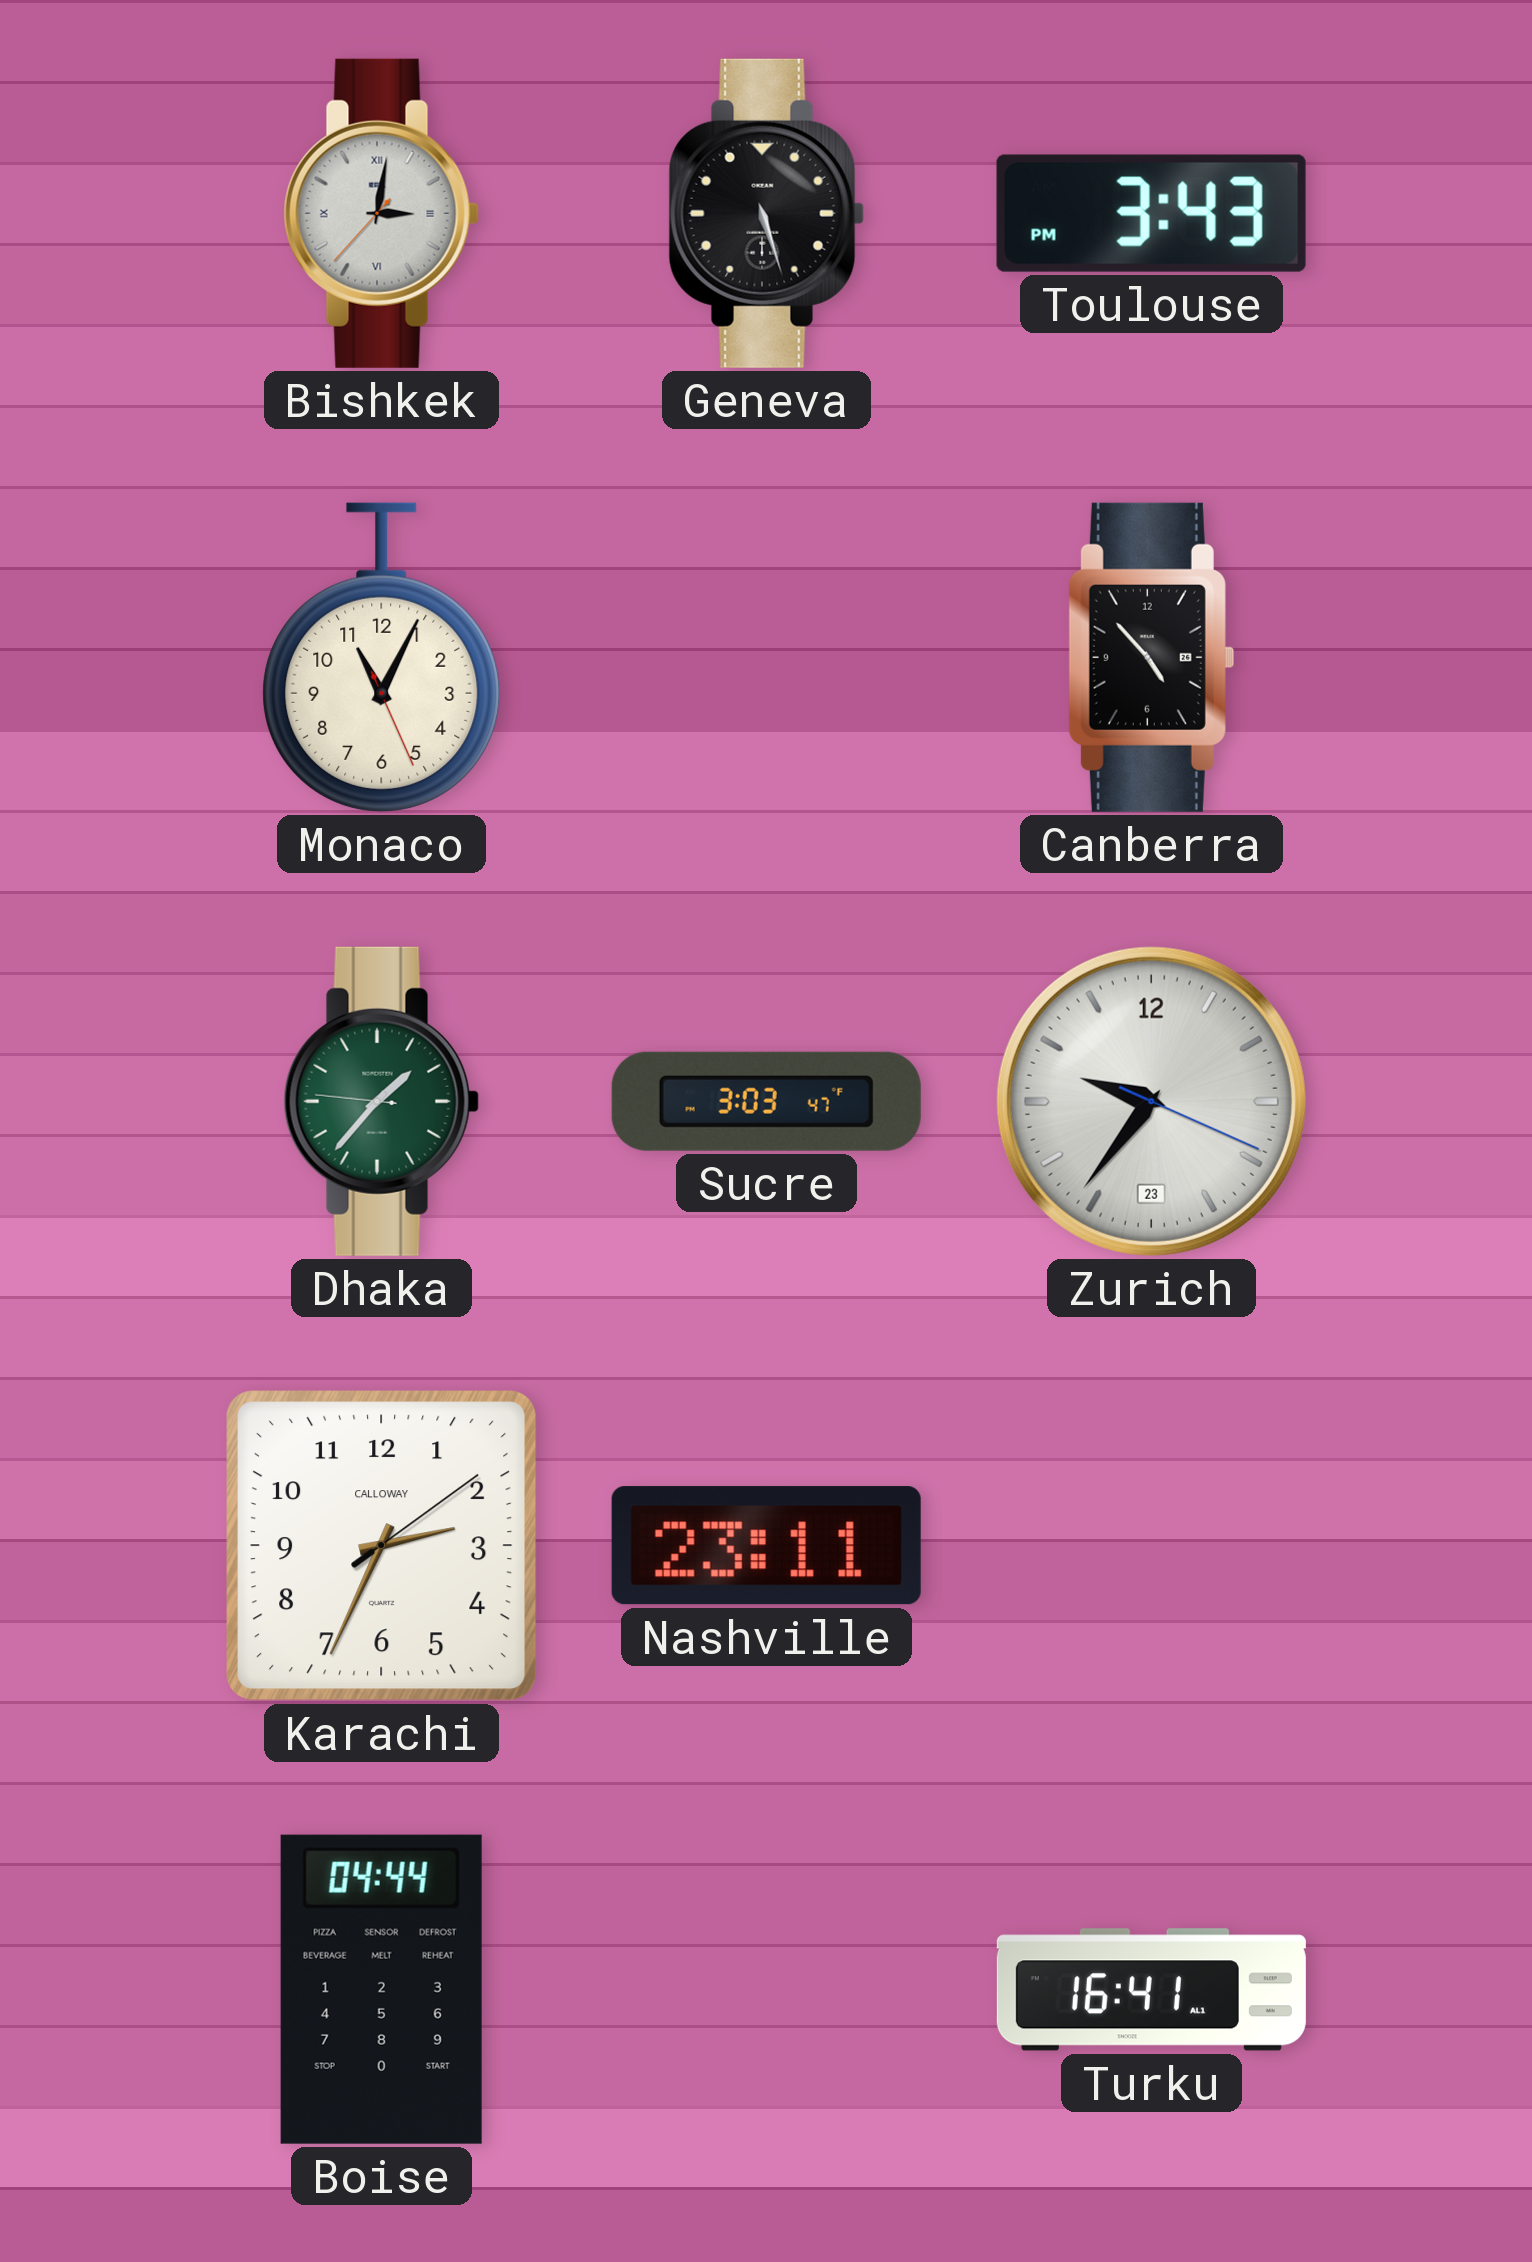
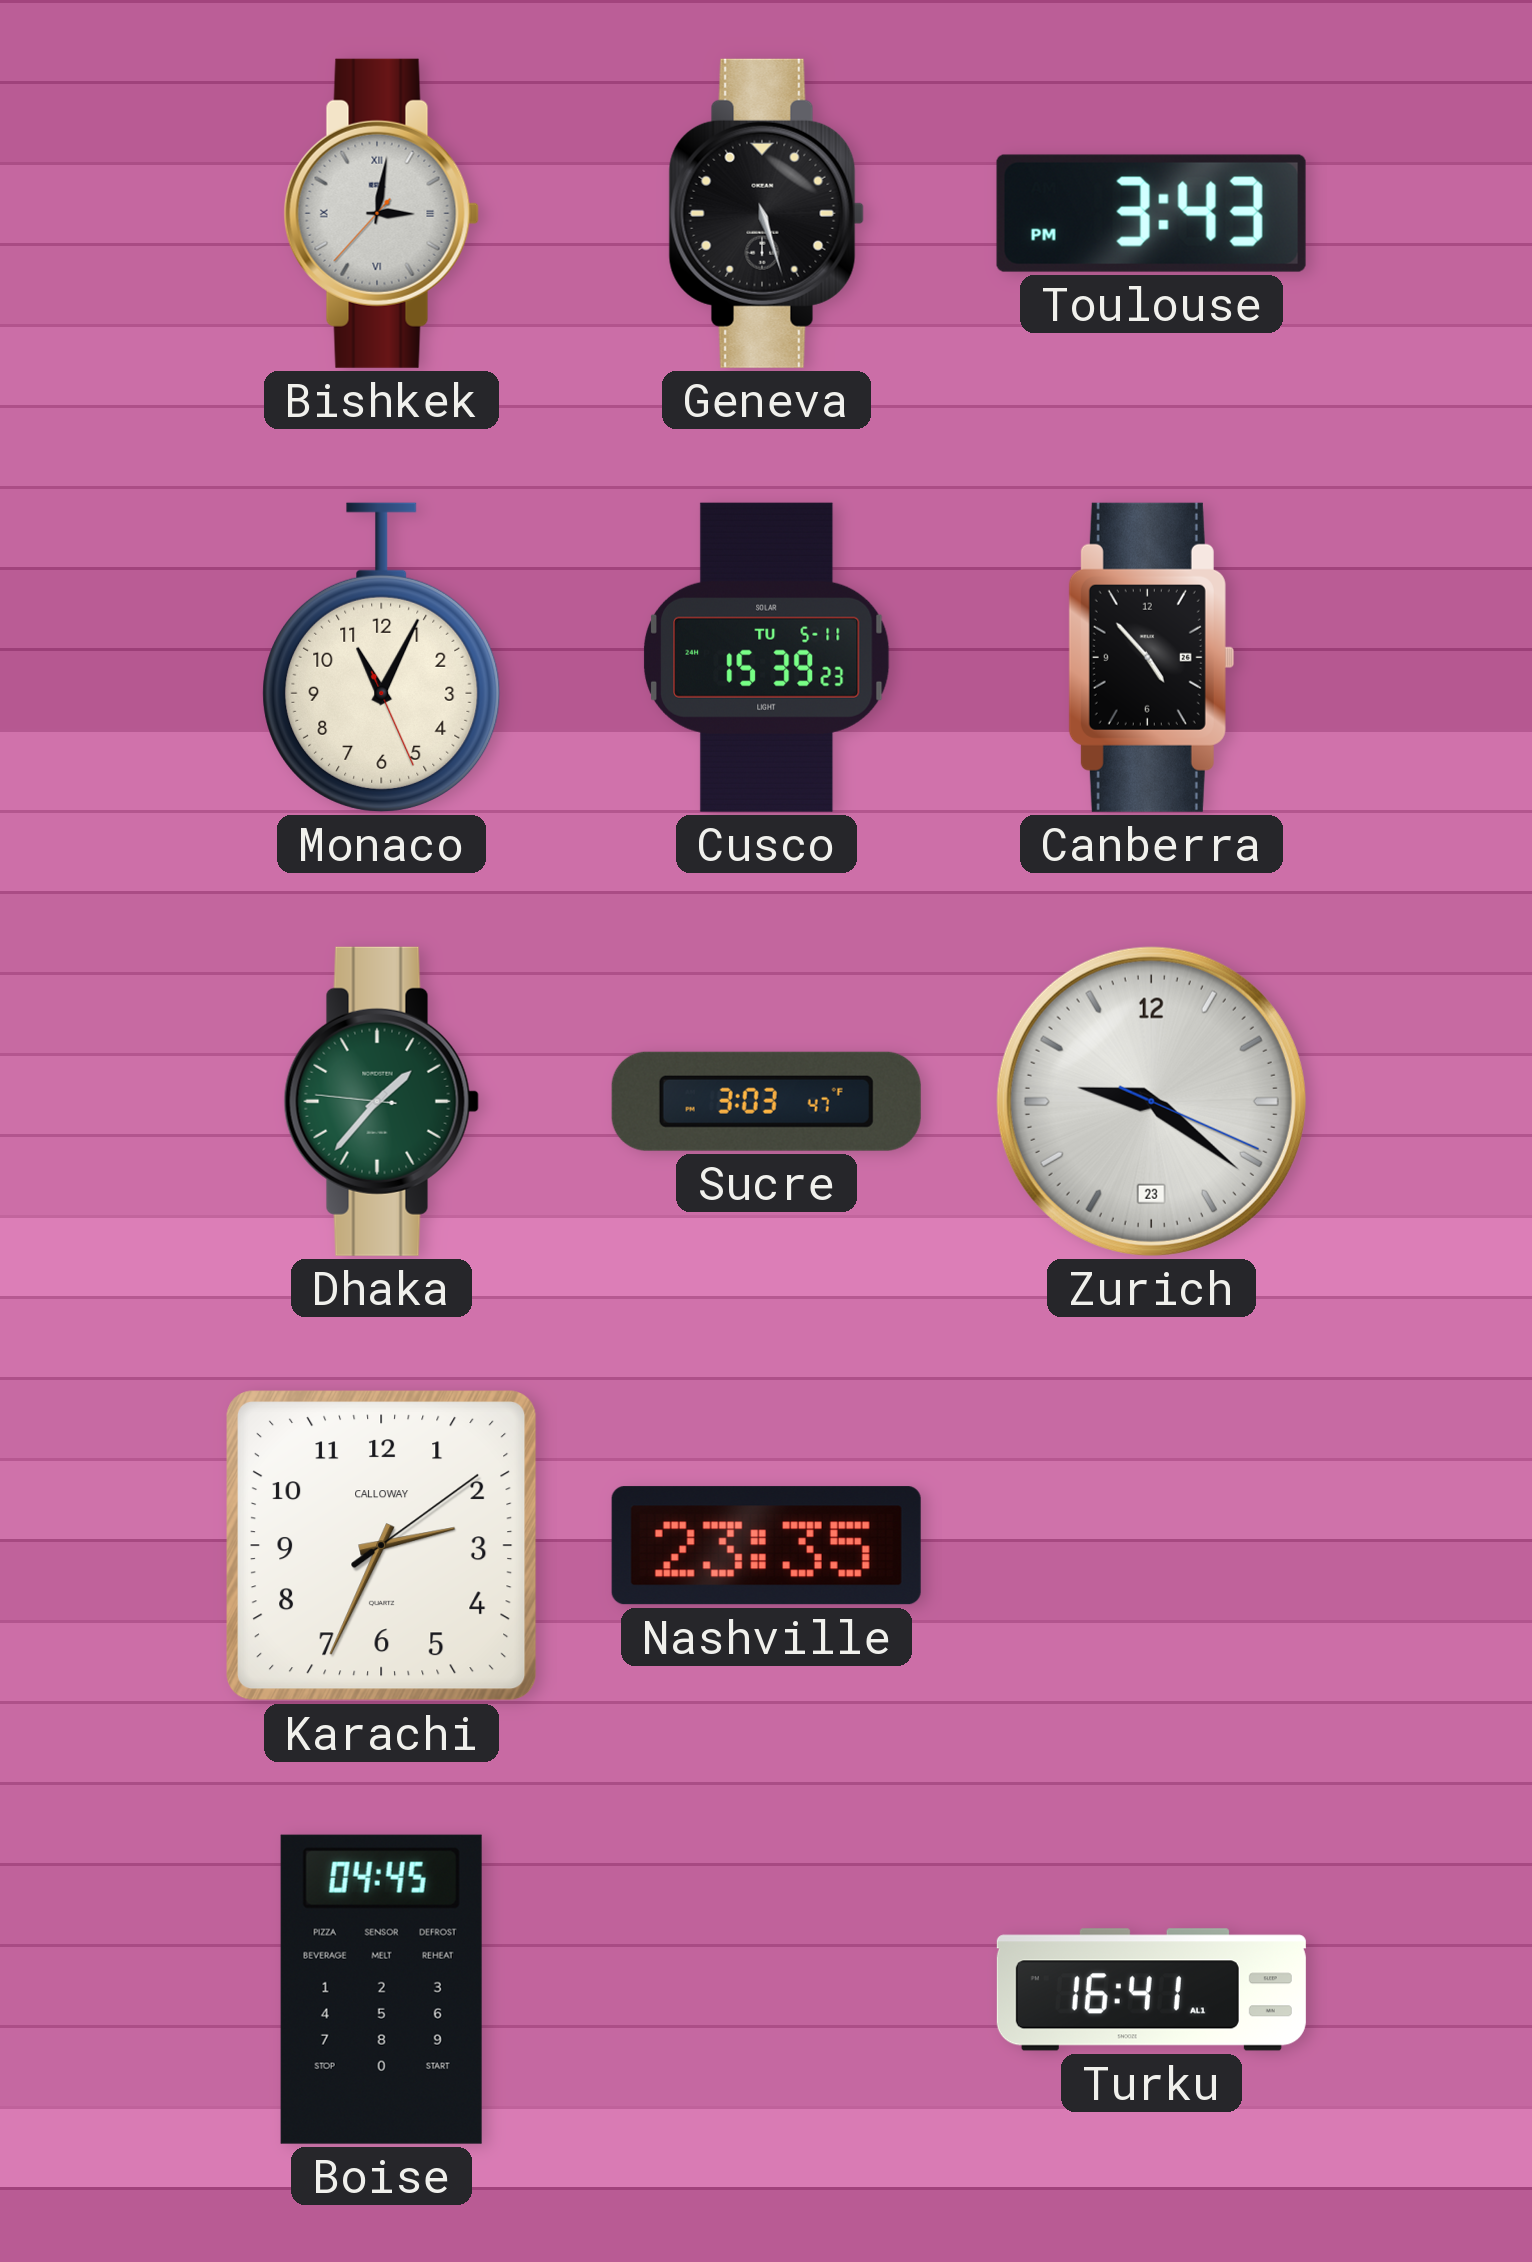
Cusco: none -> 15:39
Zurich: 9:36 -> 9:21
Nashville: 23:11 -> 23:35
Boise: 04:44 -> 04:45
